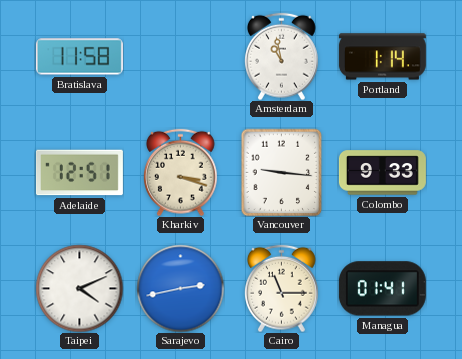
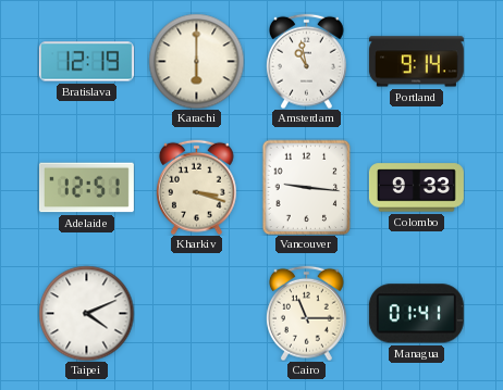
Bratislava: 11:58 -> 12:19
Karachi: none -> 6:00
Portland: 1:14 -> 9:14
Sarajevo: 2:43 -> none
